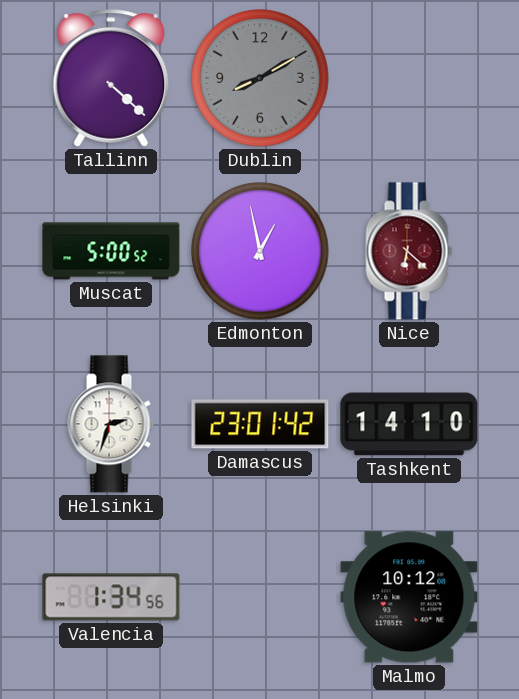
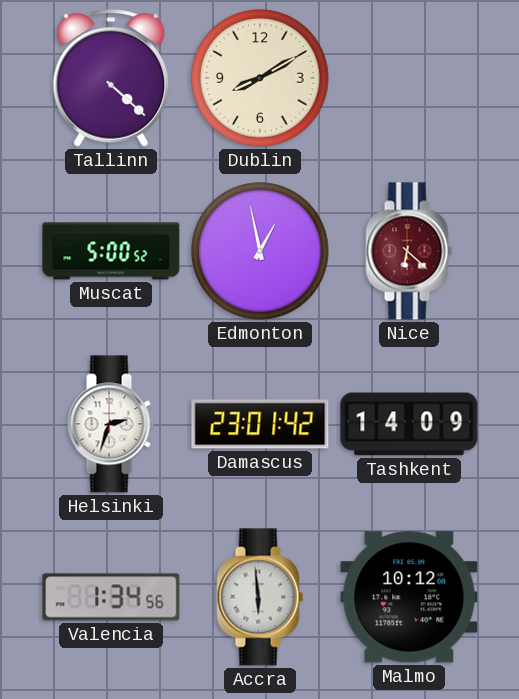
Dublin dial: grey -> cream
Tashkent: 14:10 -> 14:09
Accra: none -> 5:59
